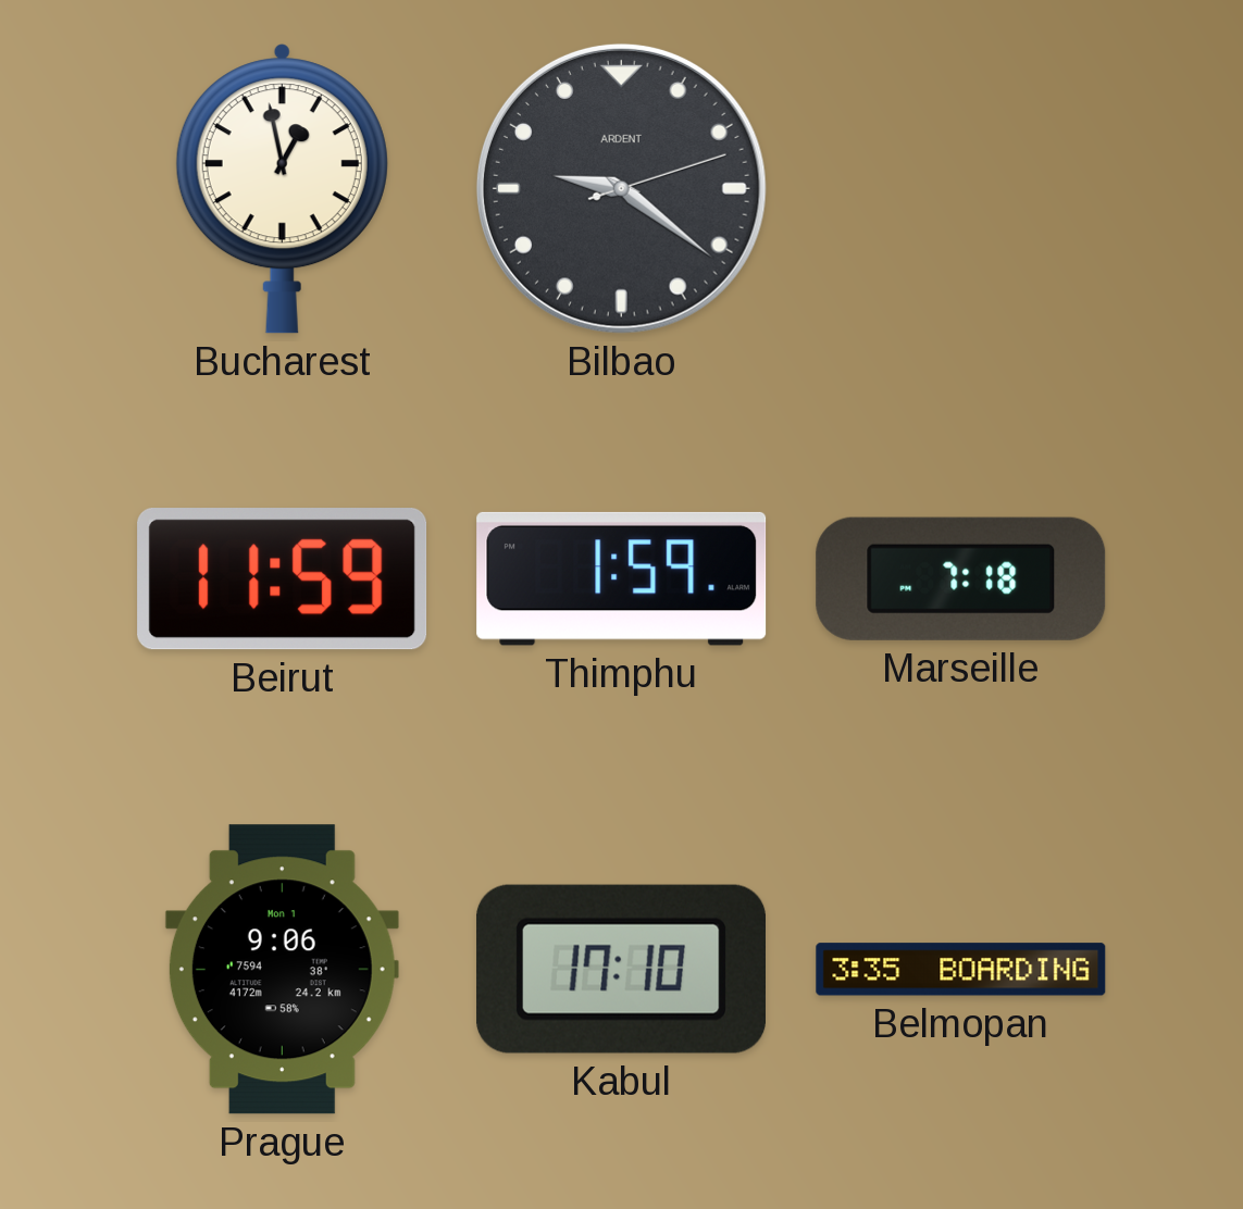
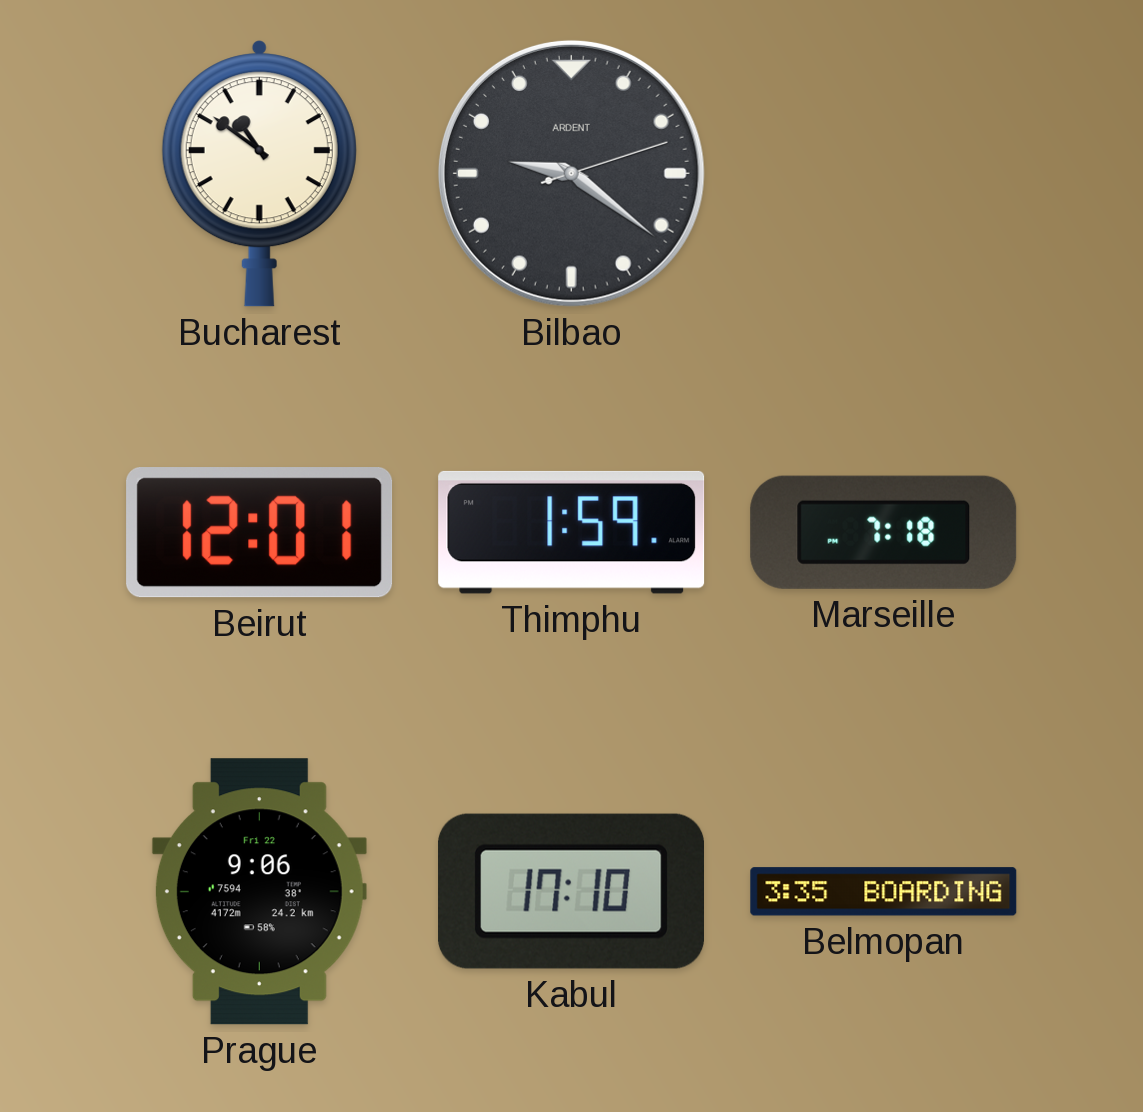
Bucharest: 12:58 -> 10:51
Beirut: 11:59 -> 12:01
Prague date: Mon 1 -> Fri 22
